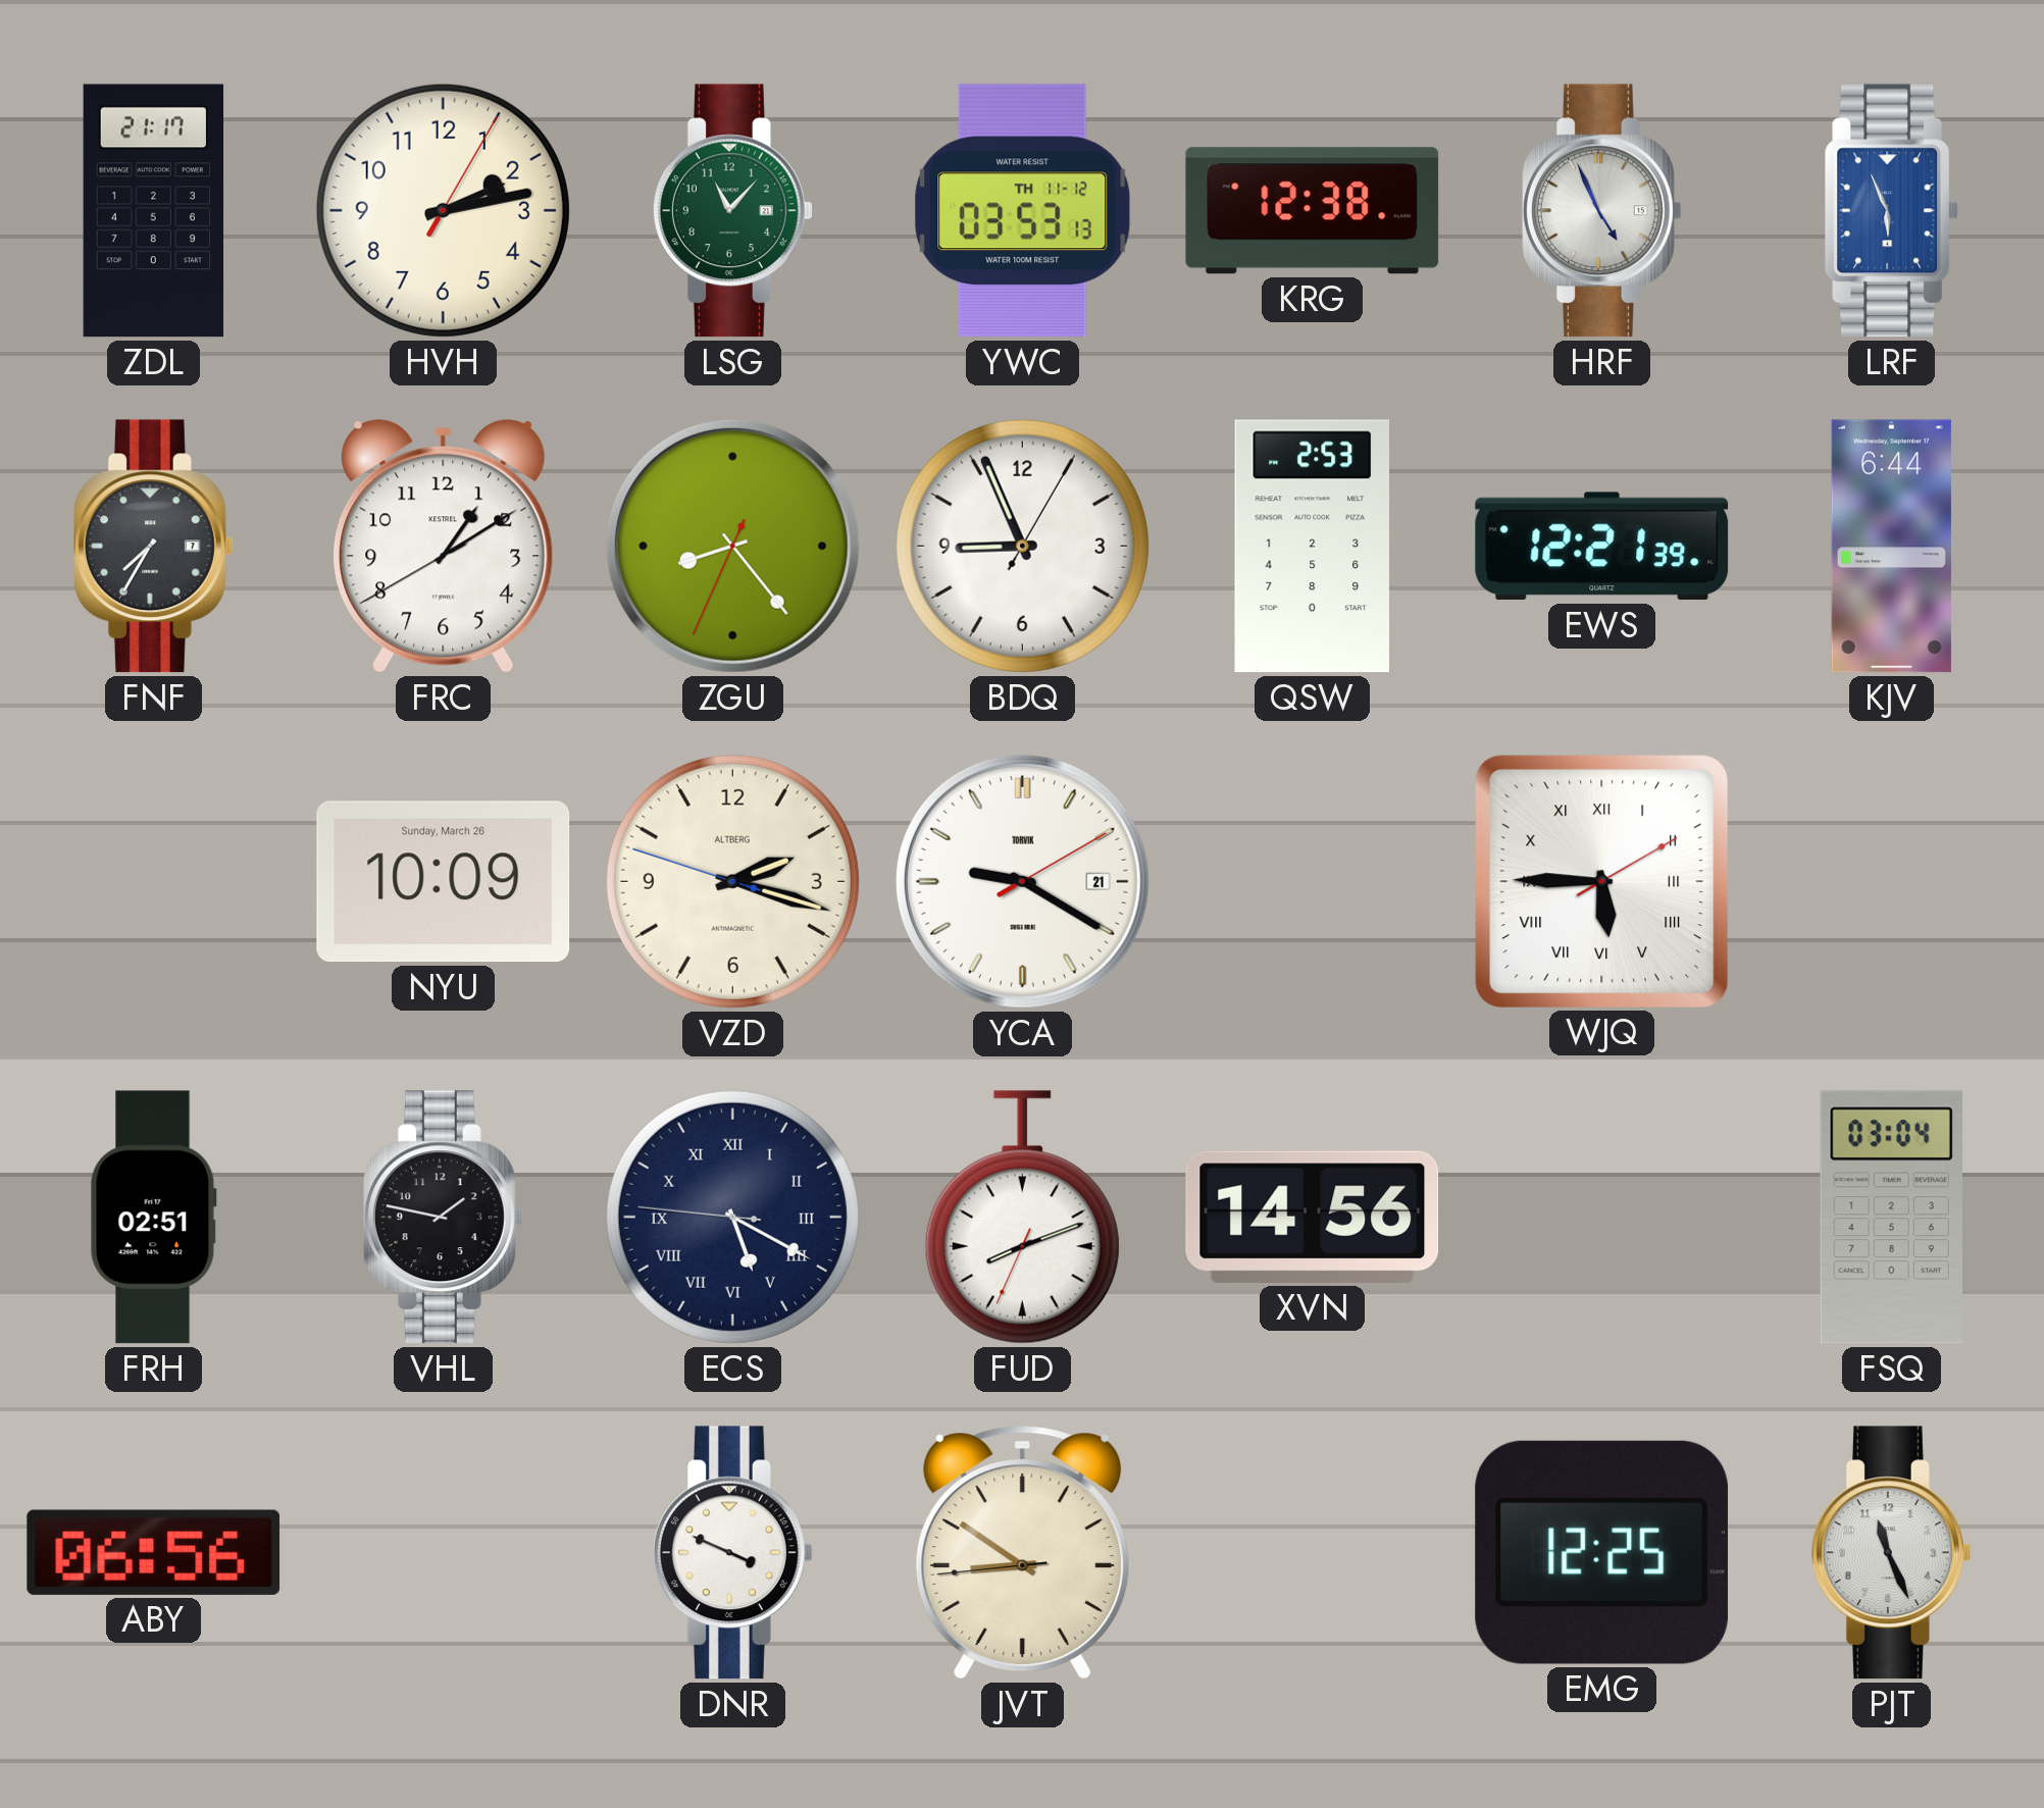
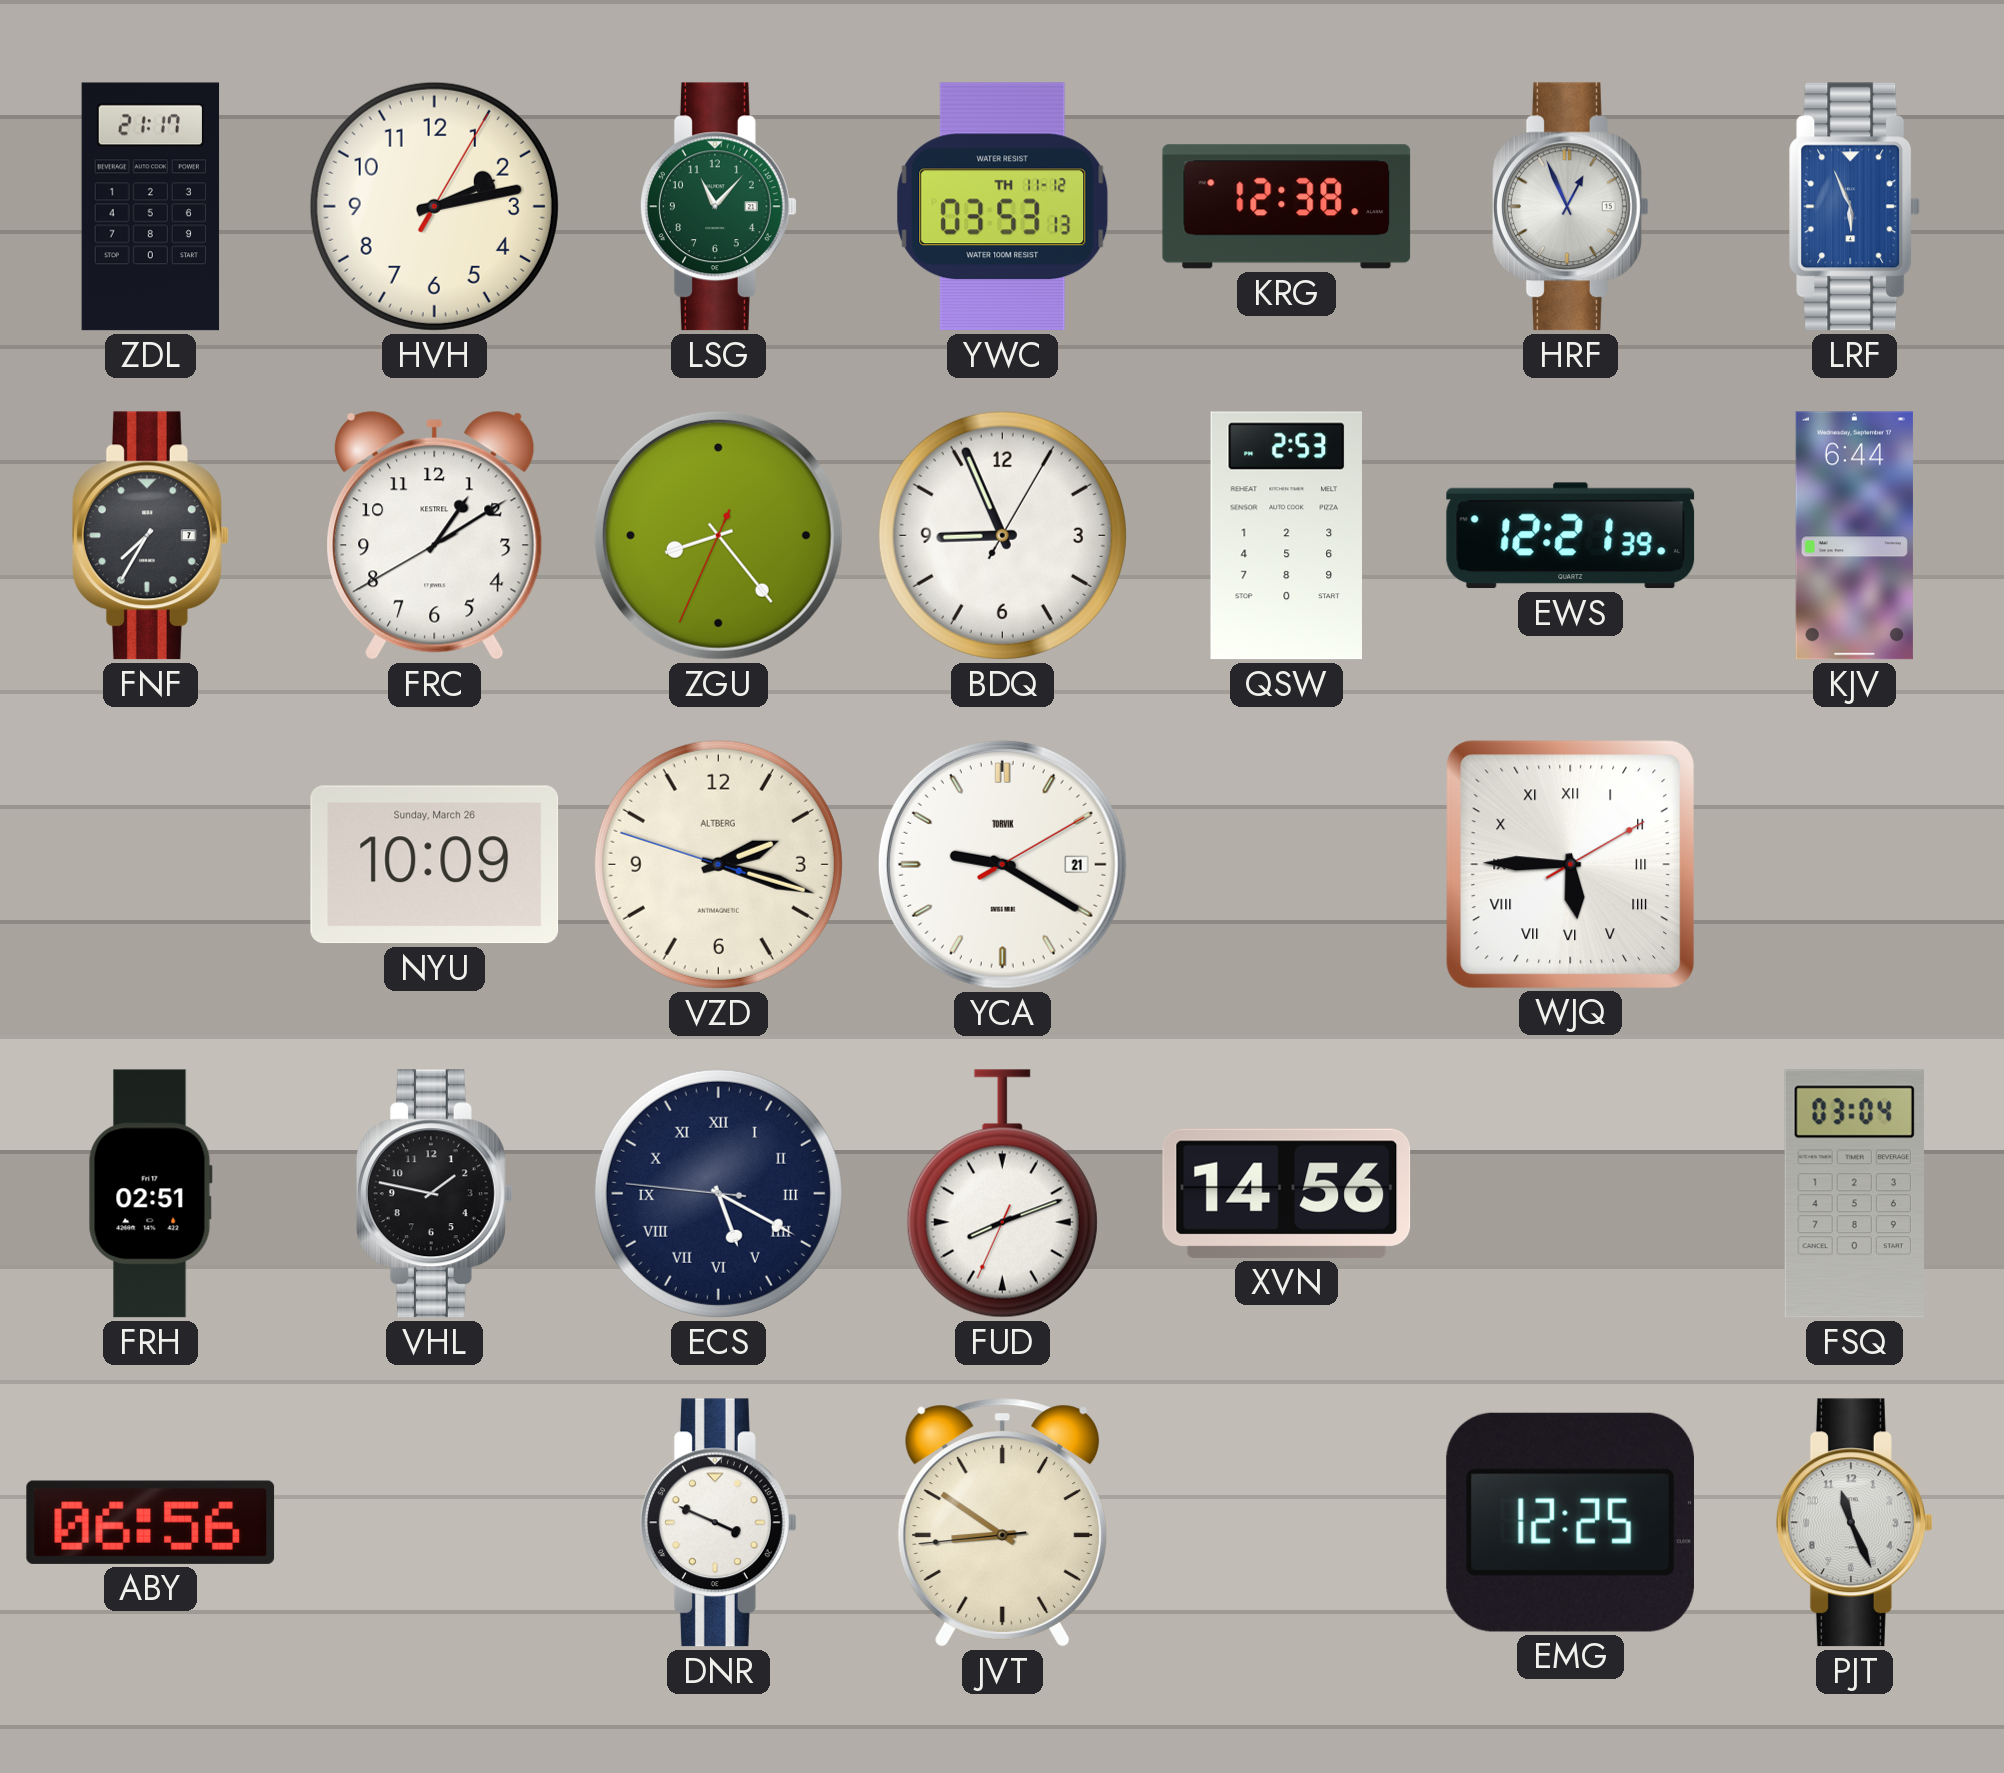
HRF: 4:56 -> 12:56
